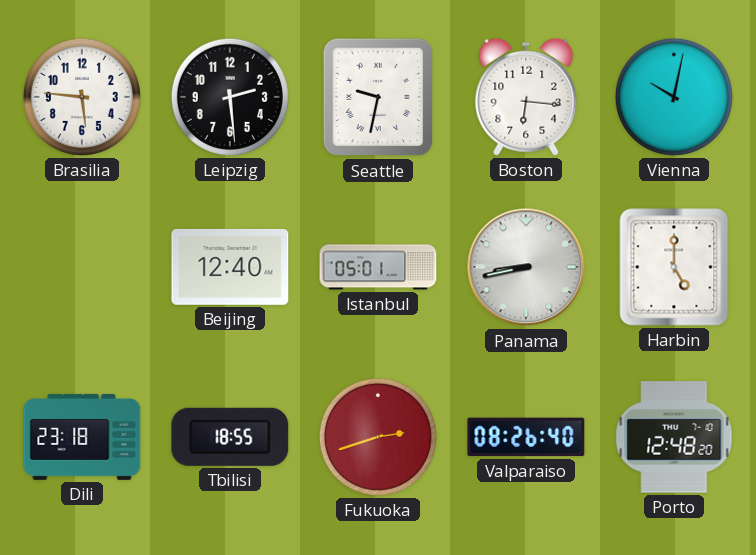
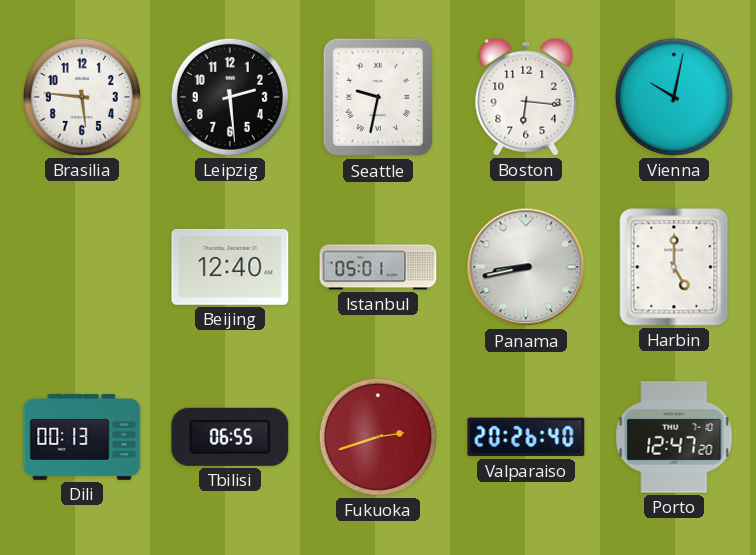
Dili: 23:18 -> 00:13
Tbilisi: 18:55 -> 06:55
Valparaiso: 08:26 -> 20:26
Porto: 12:48 -> 12:47
